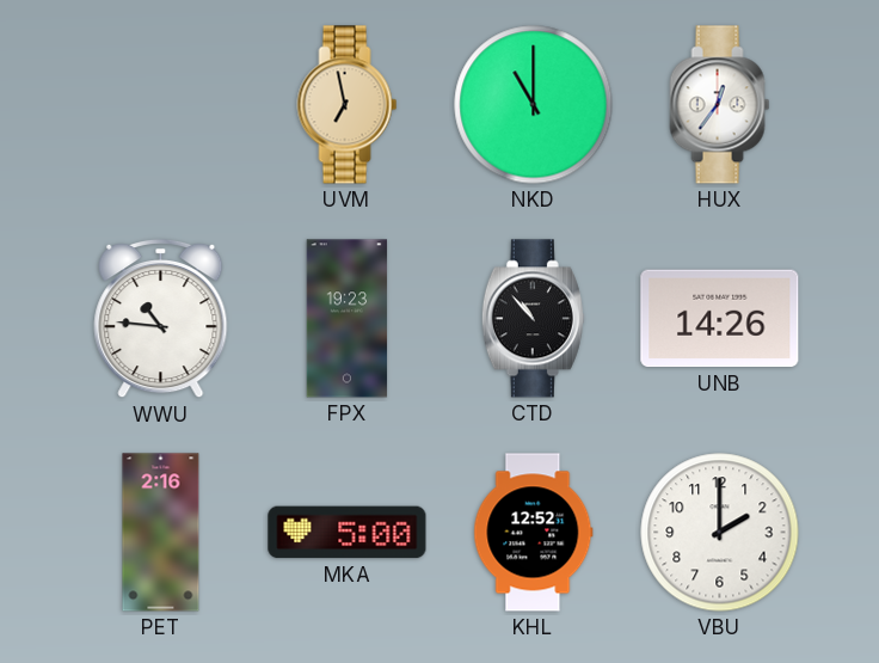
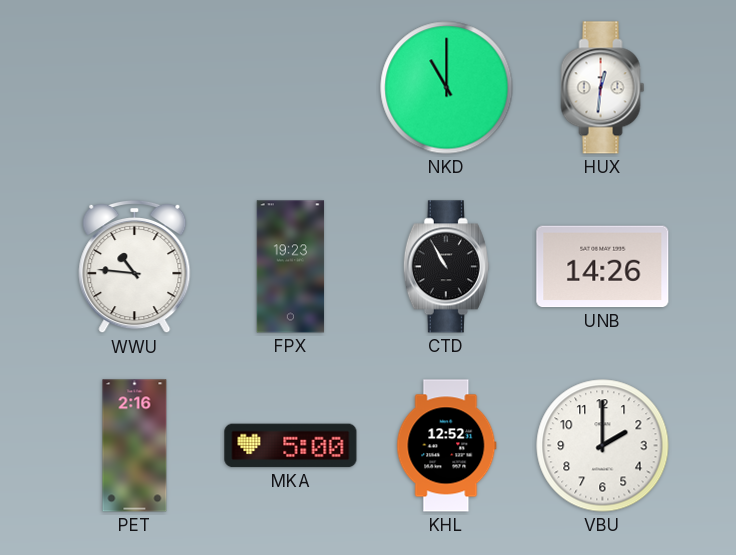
UVM: 6:58 -> none
HUX: 12:36 -> 12:31
CTD: 10:53 -> 10:55
